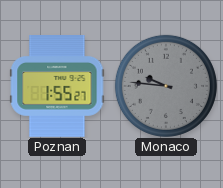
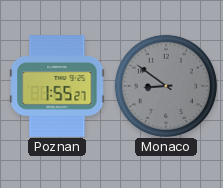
Monaco: 9:46 -> 8:51
